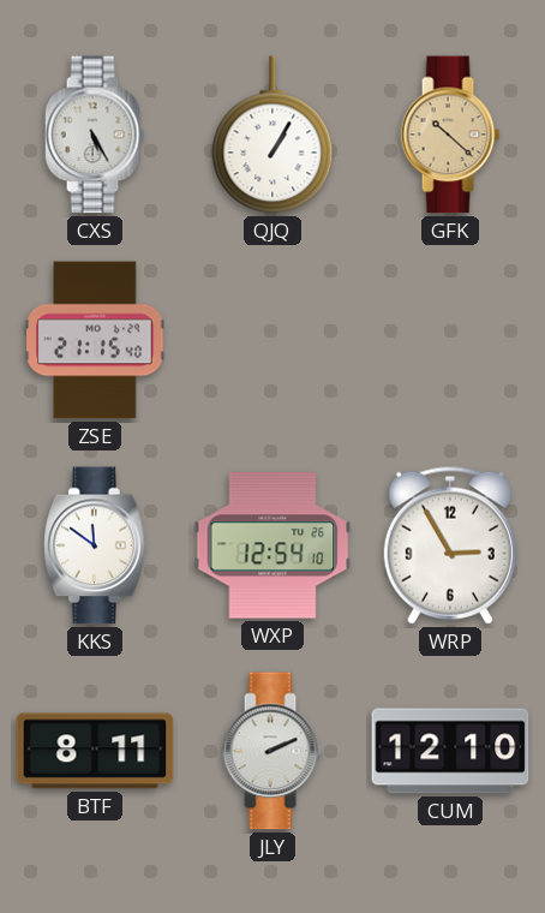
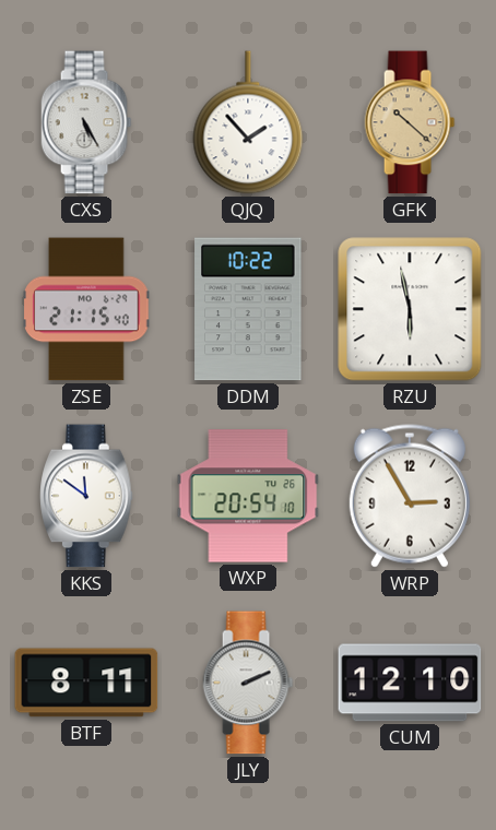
QJQ: 1:05 -> 1:53
DDM: none -> 10:22
RZU: none -> 5:58
WXP: 12:54 -> 20:54
